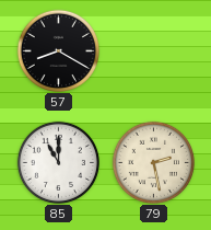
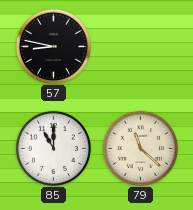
57: 8:20 -> 8:47
79: 2:28 -> 11:22
